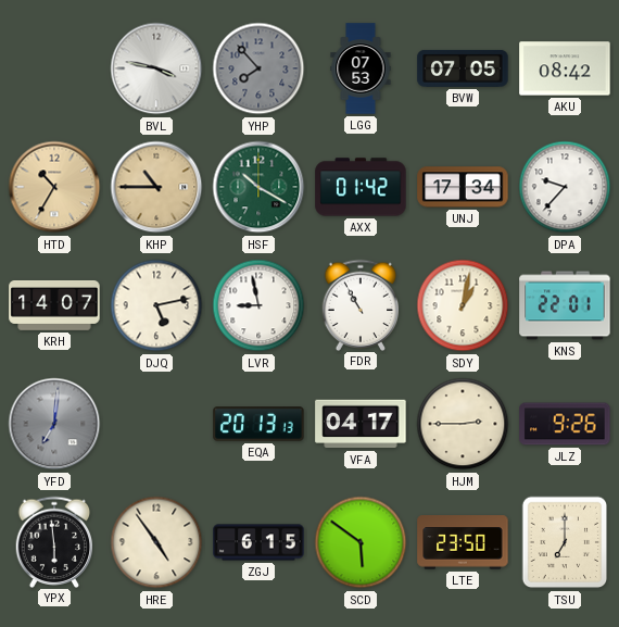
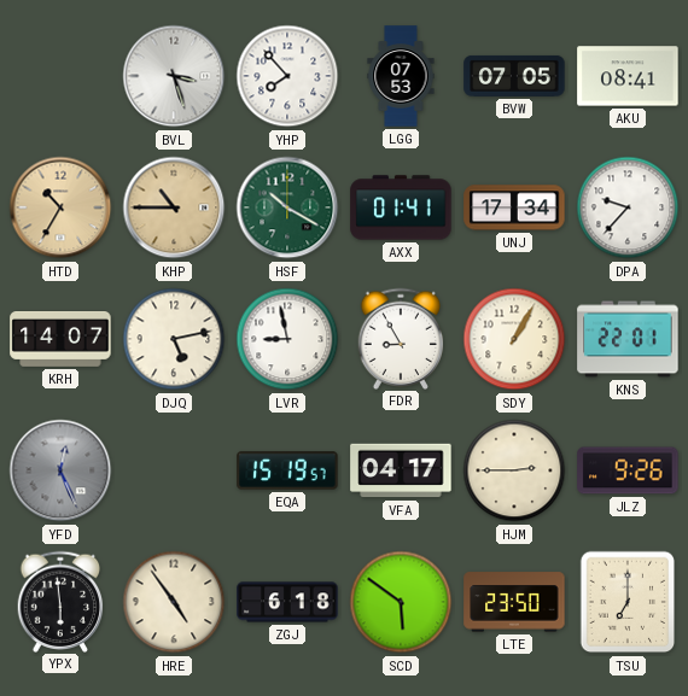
BVL: 3:47 -> 3:27
YHP dial: grey -> white
AKU: 08:42 -> 08:41
AXX: 01:42 -> 01:41
FDR: 10:55 -> 8:55
SDY: 1:02 -> 1:05
YFD: 7:01 -> 12:26
EQA: 20:13 -> 15:19
ZGJ: 6:15 -> 6:18
